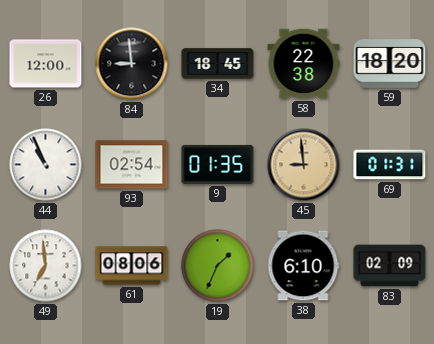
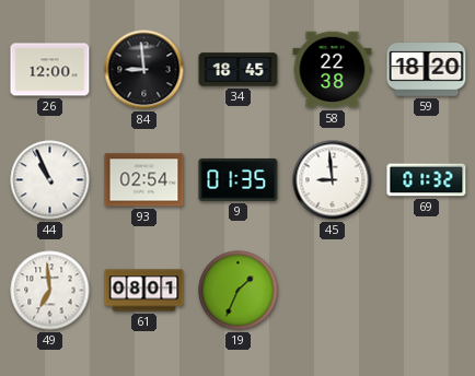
45 dial: champagne -> white
69: 01:31 -> 01:32
61: 08:06 -> 08:01
38: 6:10 -> none
83: 02:09 -> none
